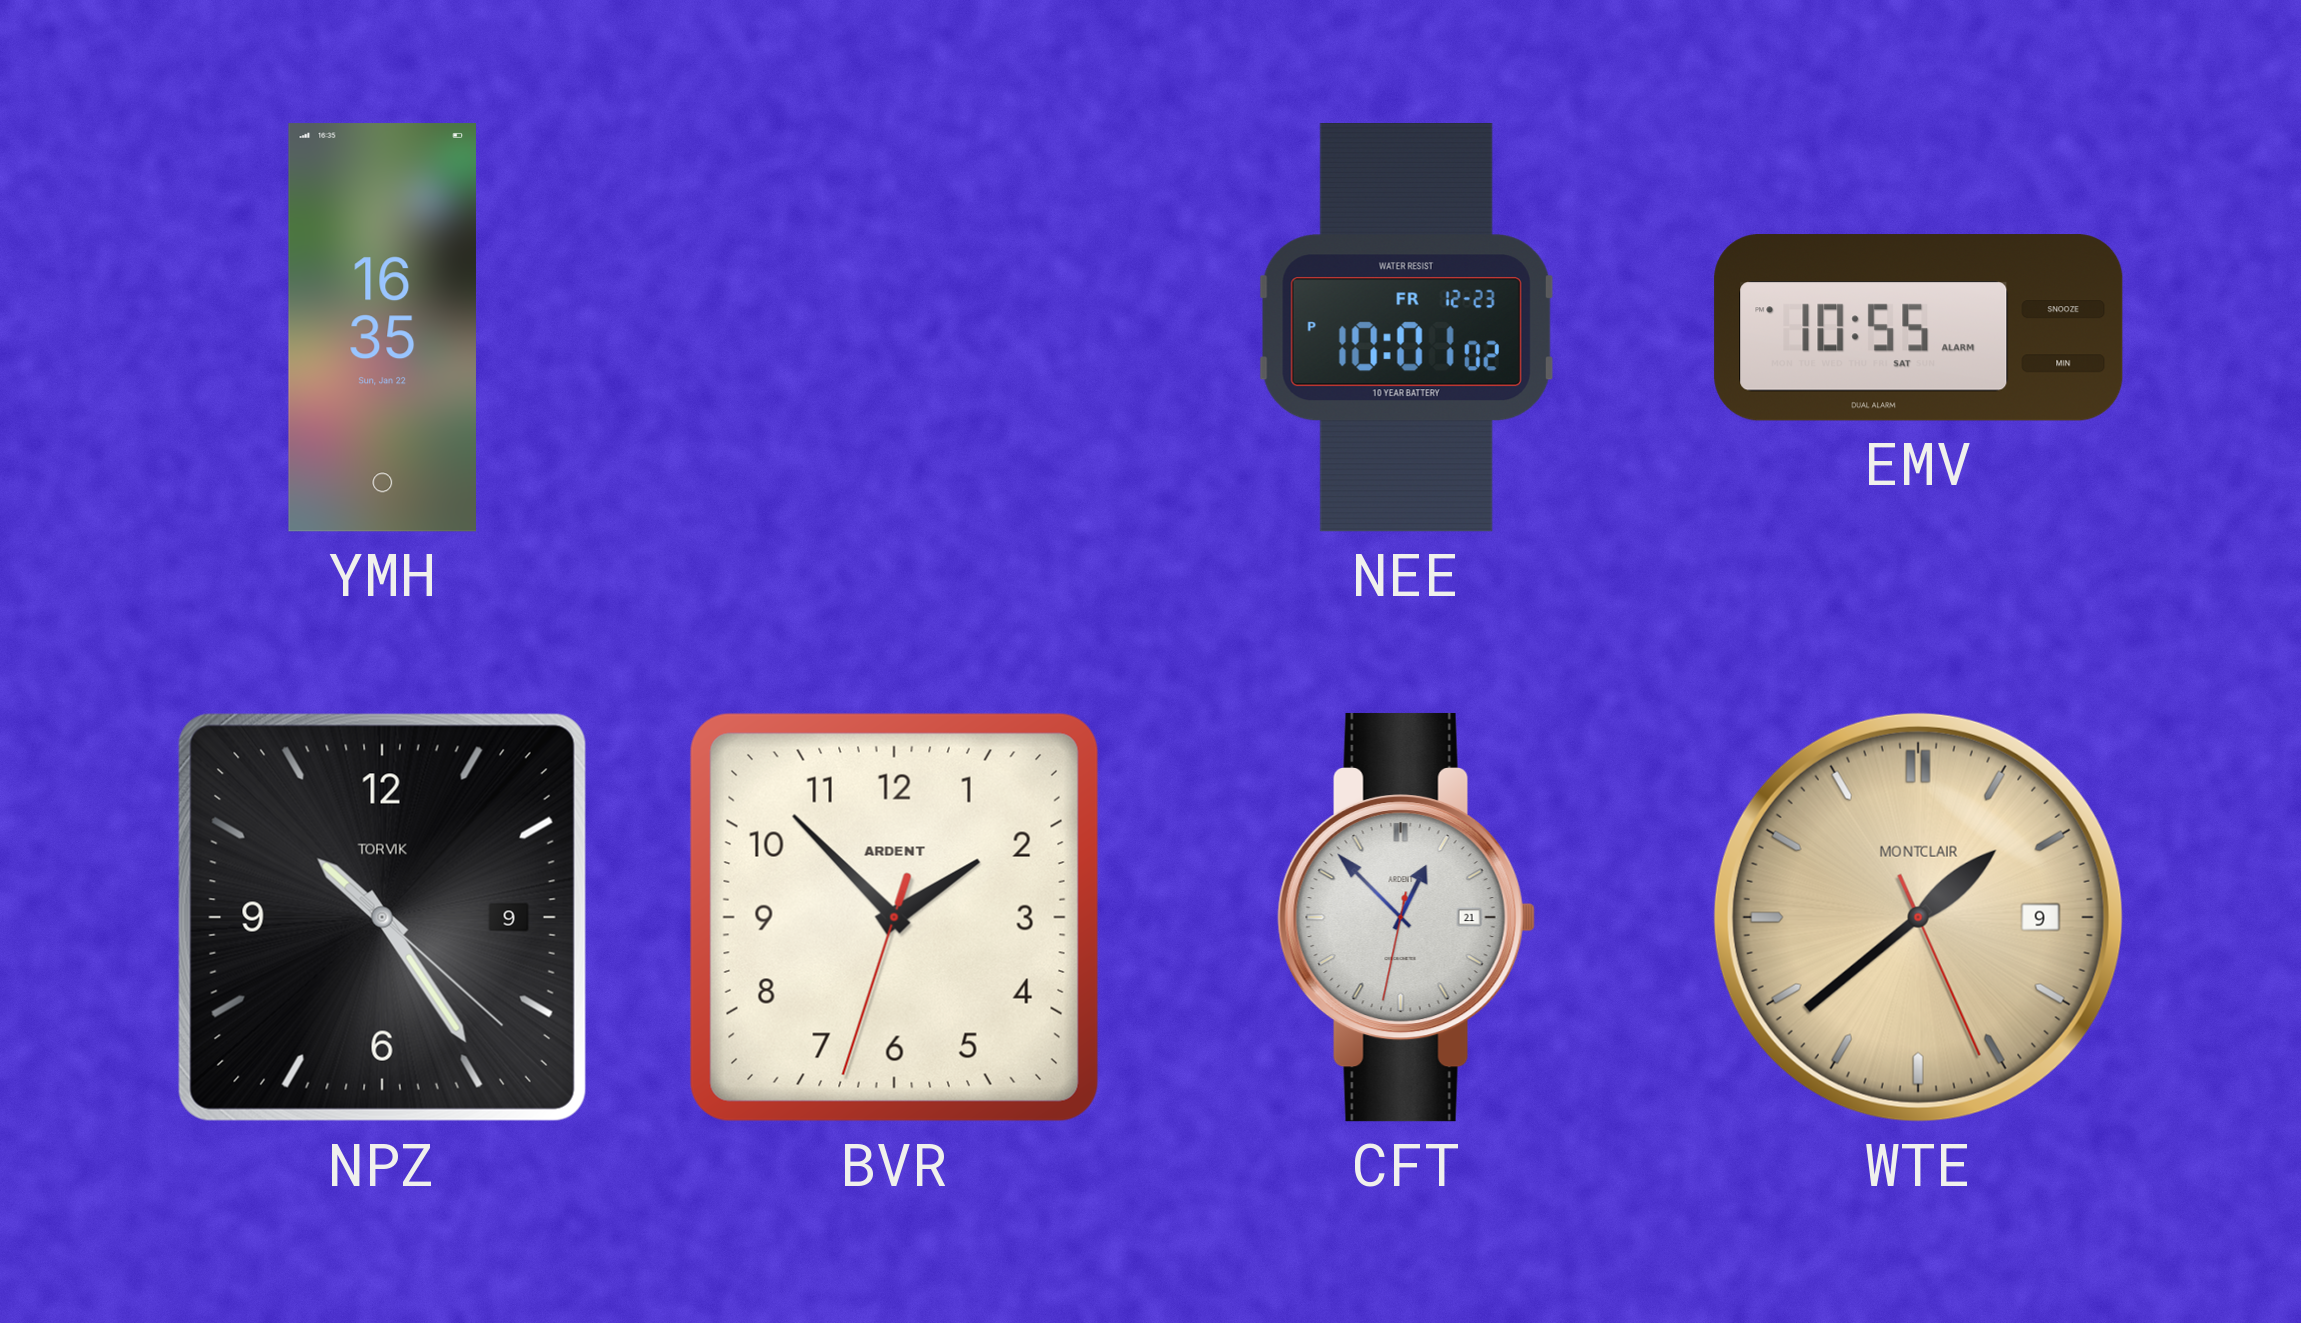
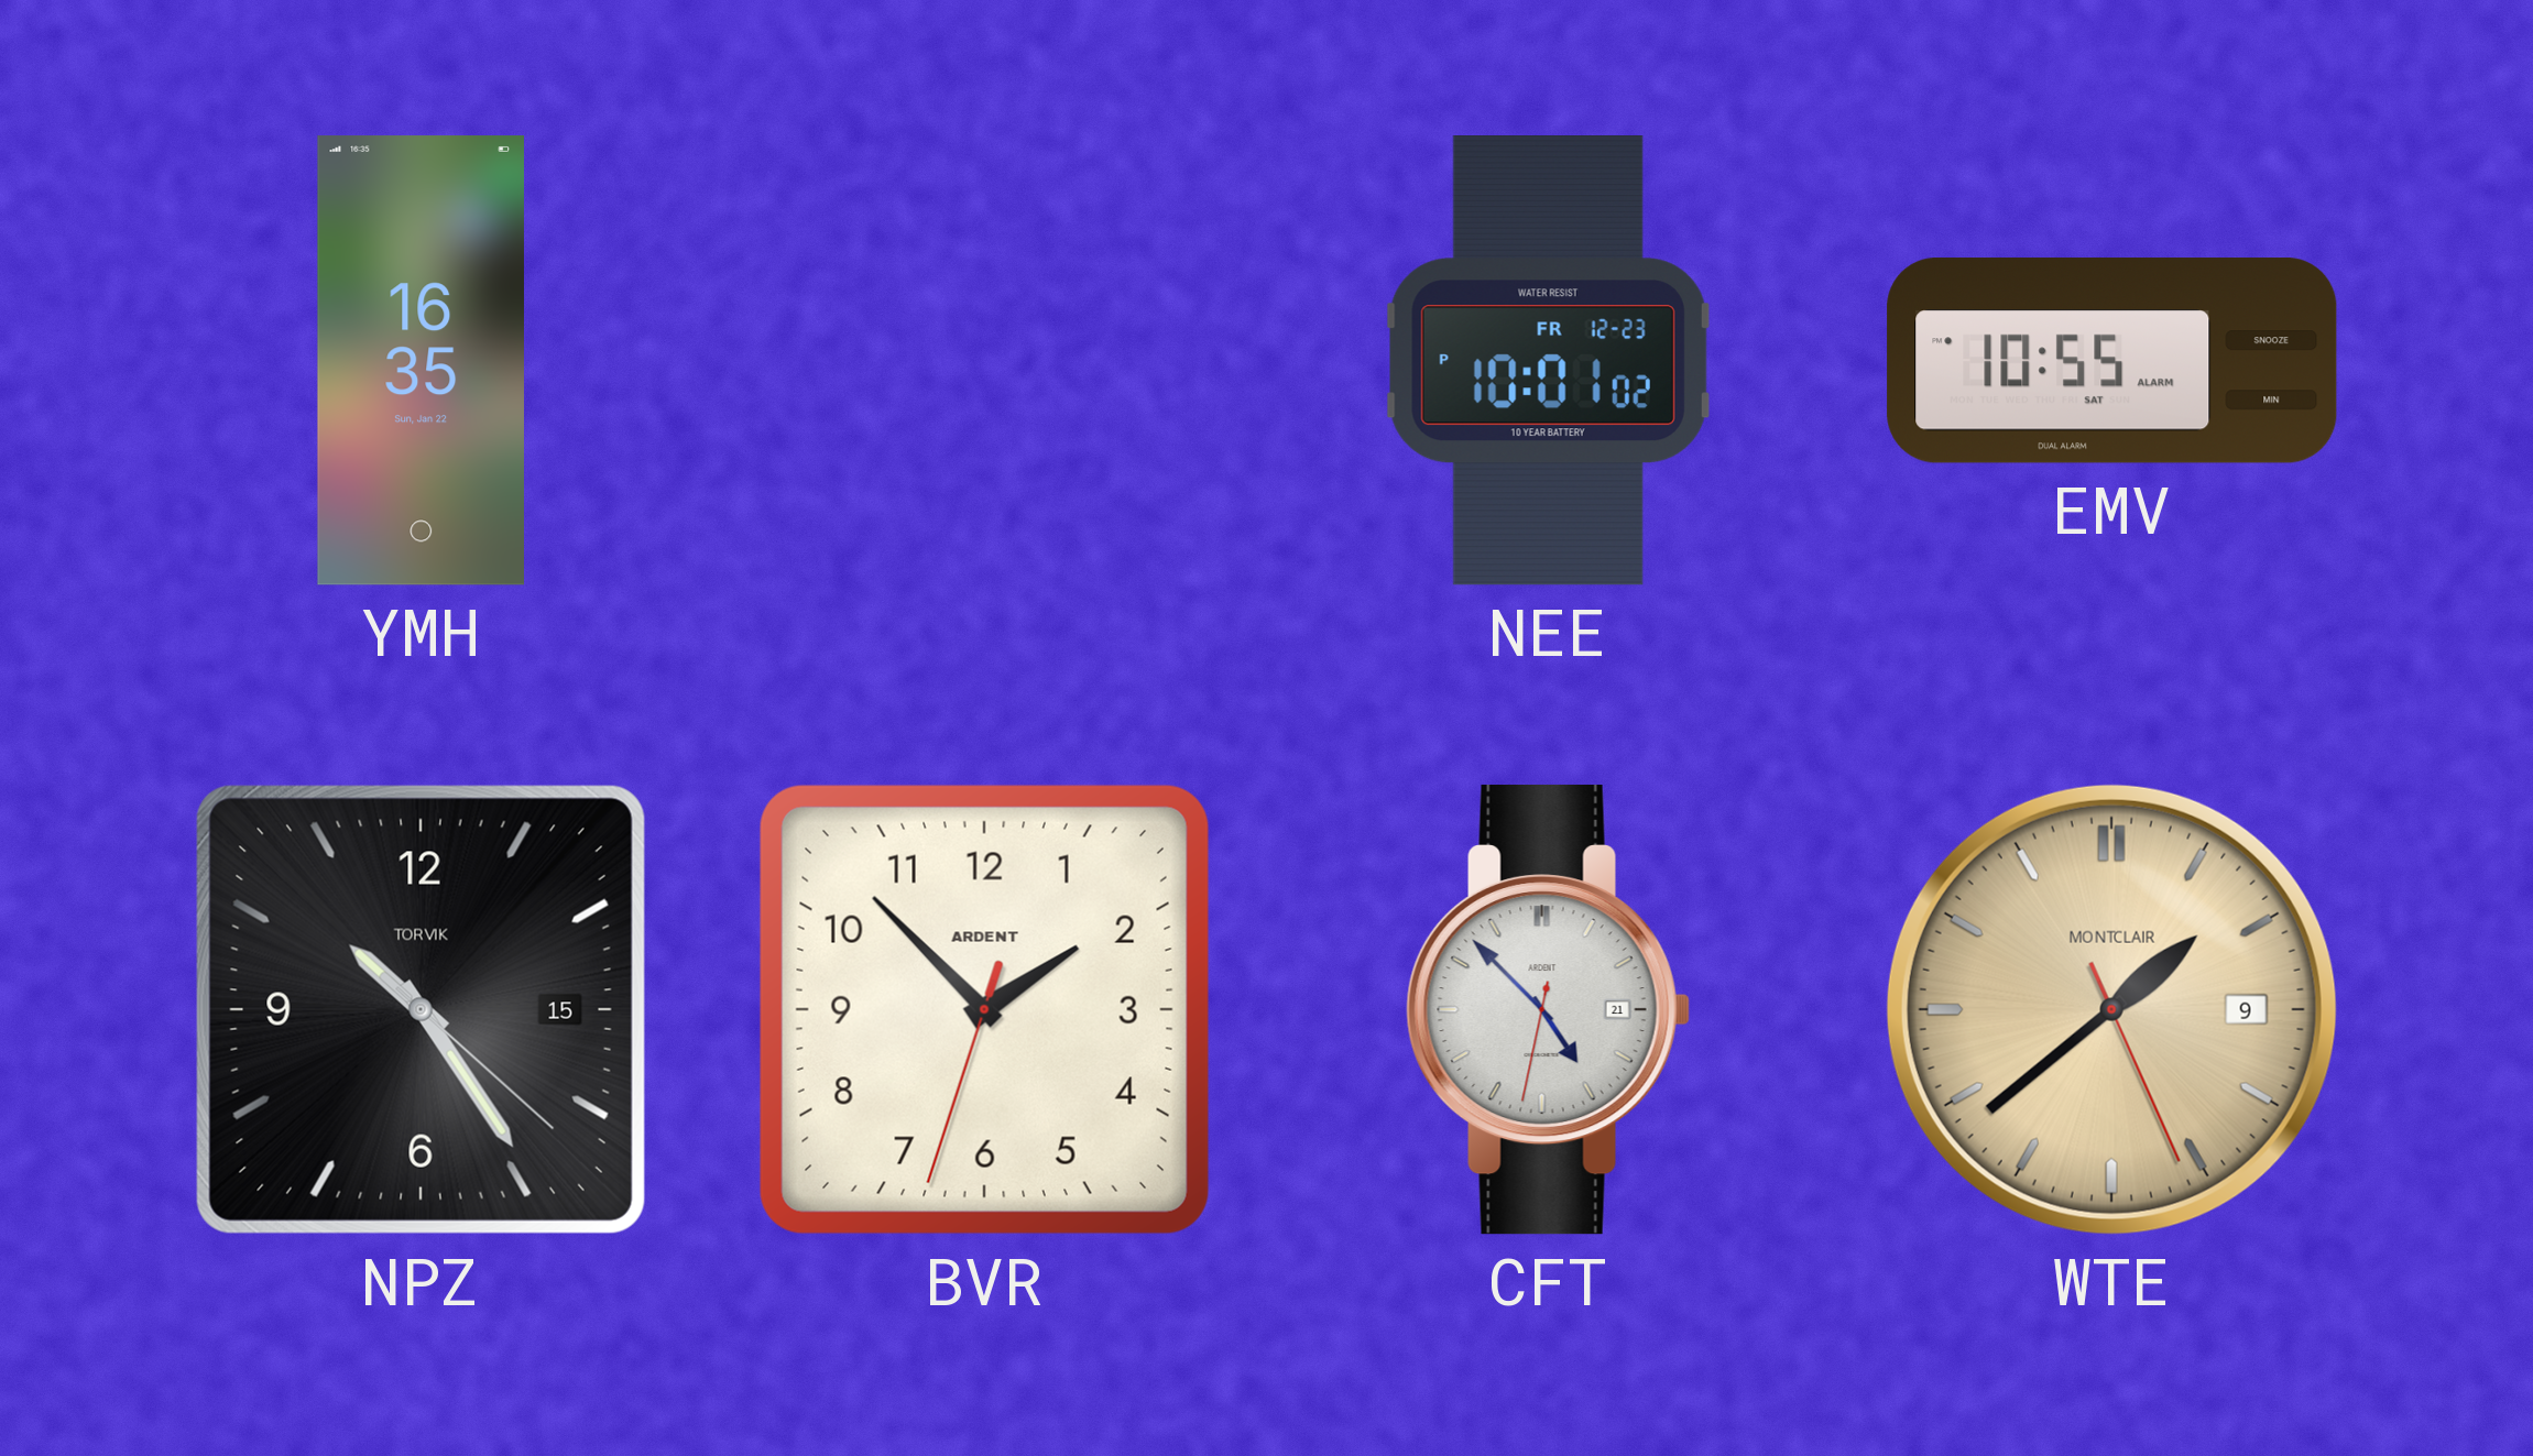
NPZ date: 9 -> 15
CFT: 12:52 -> 4:52
